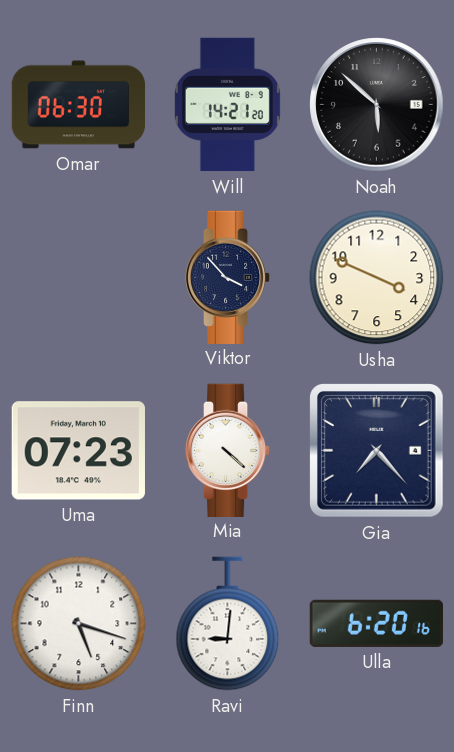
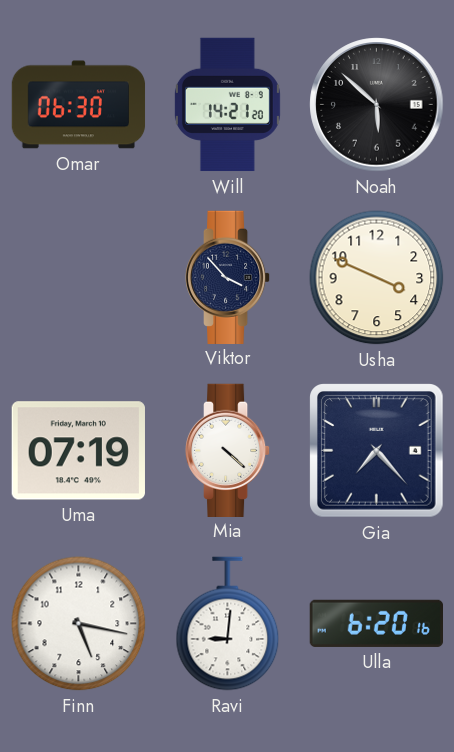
Uma: 07:23 -> 07:19
Finn: 5:18 -> 5:17
